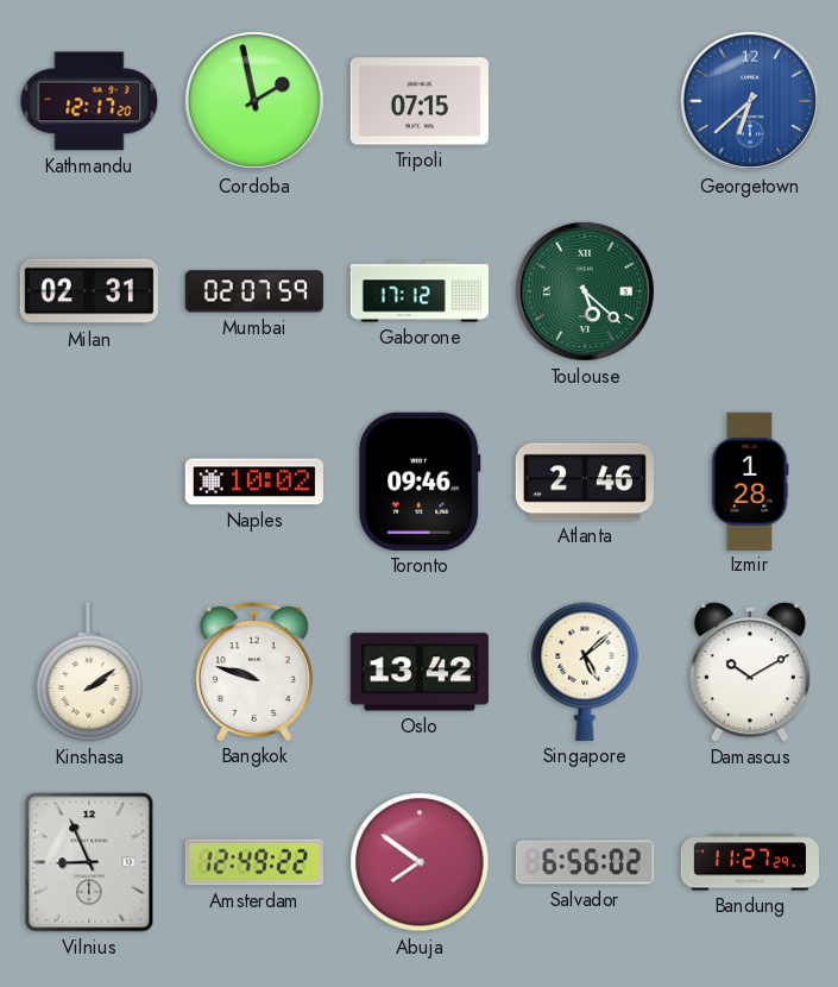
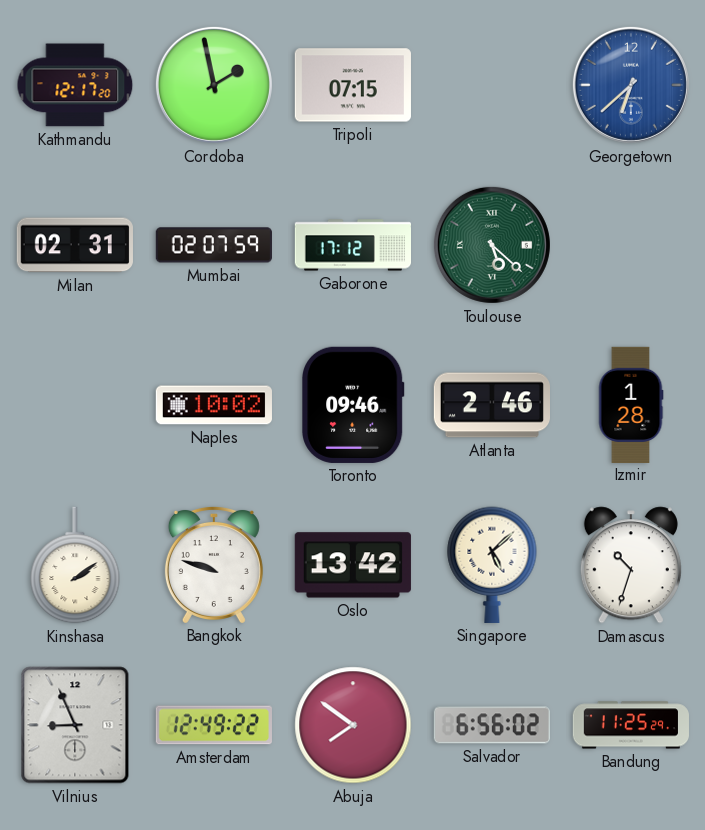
Damascus: 10:10 -> 10:33
Bandung: 11:27 -> 11:25
